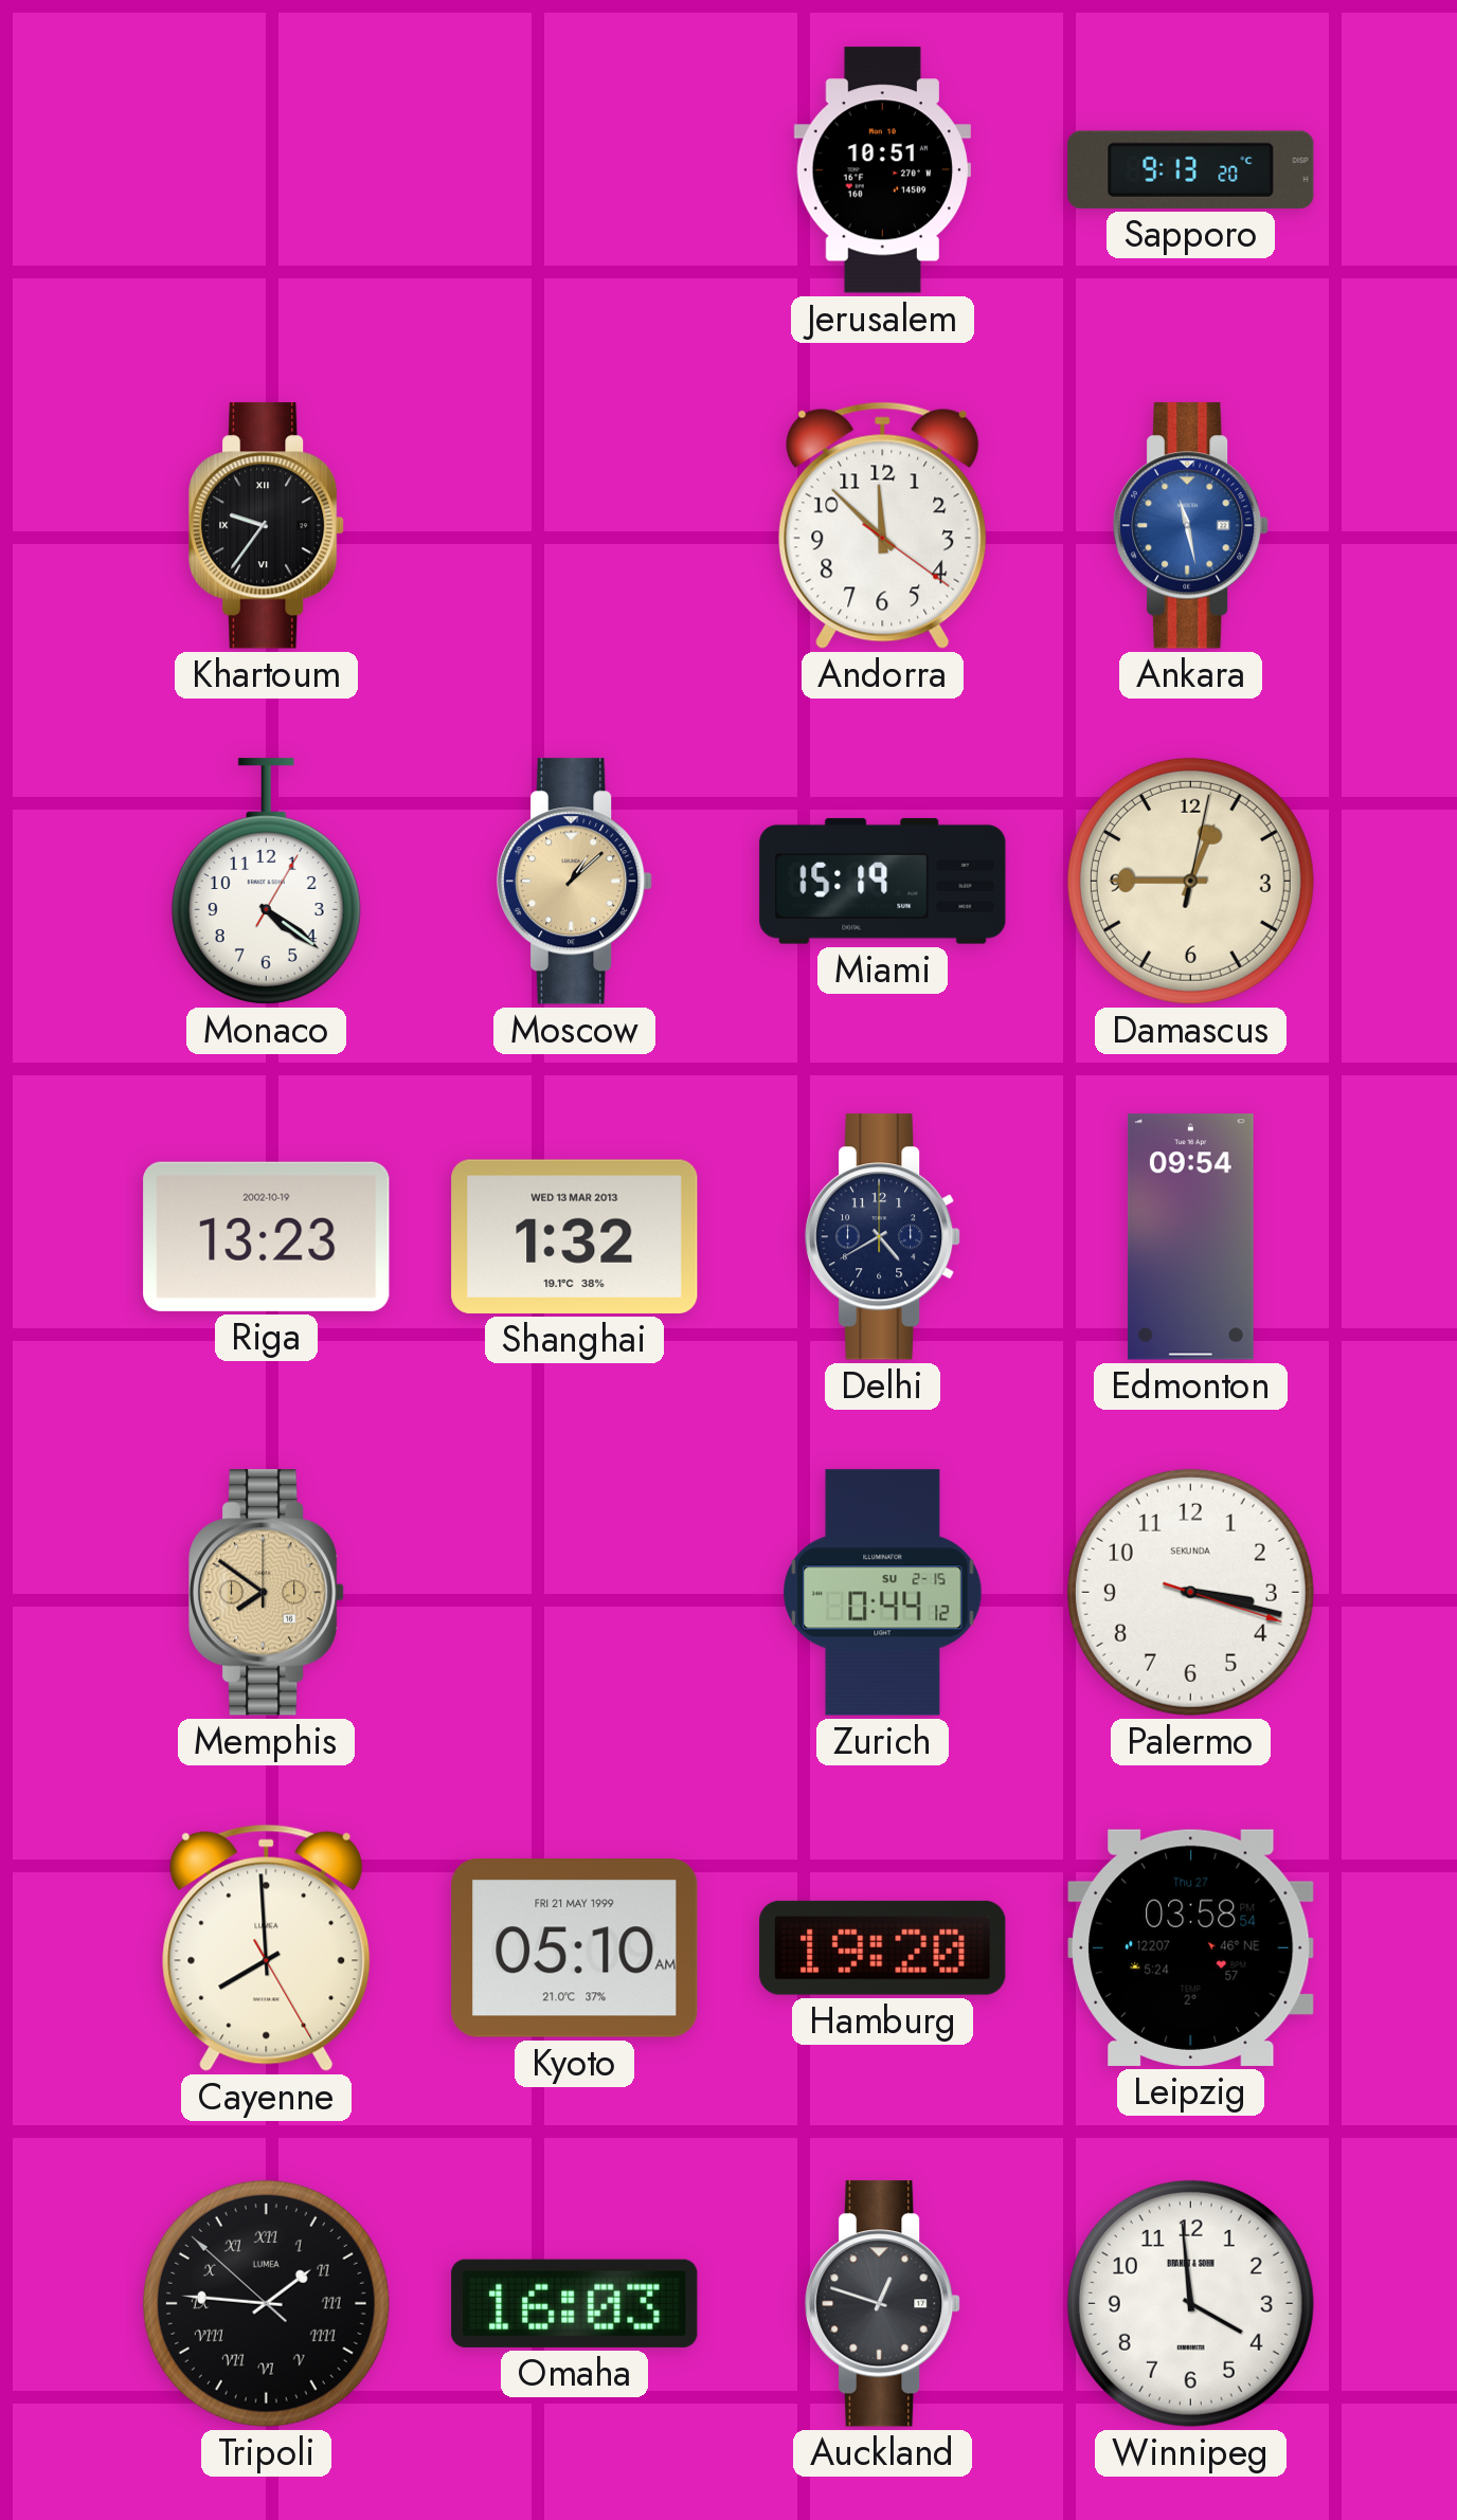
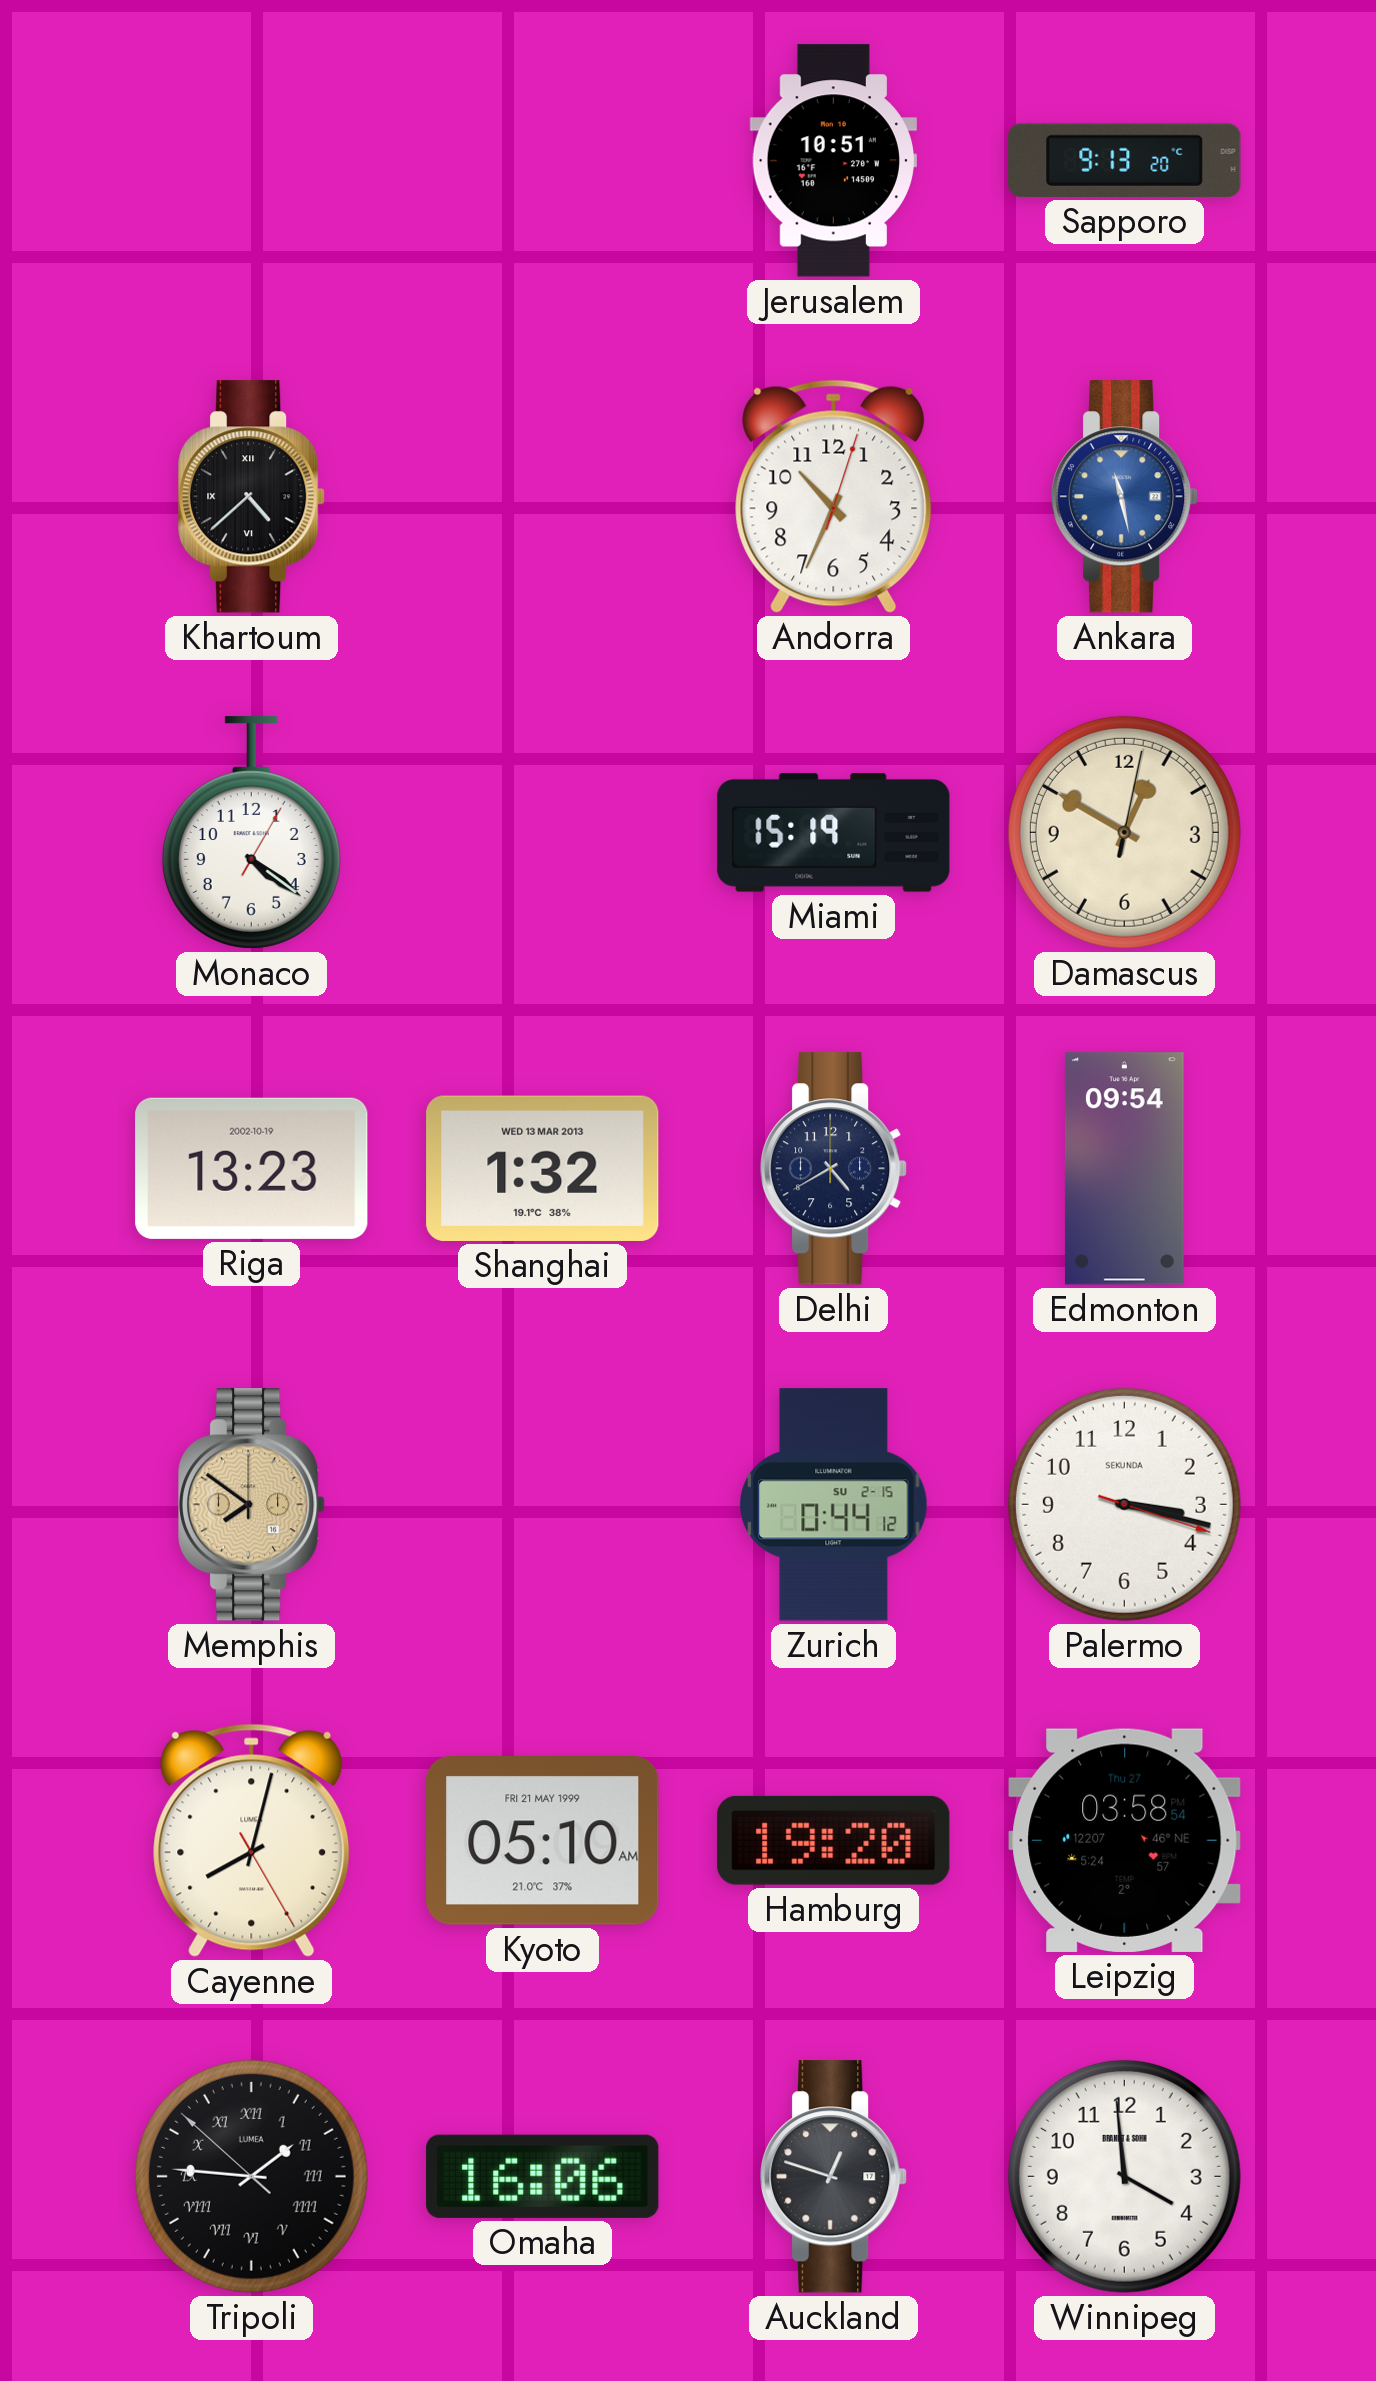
Khartoum: 9:36 -> 4:38
Andorra: 11:52 -> 10:34
Moscow: 1:08 -> none
Damascus: 12:45 -> 12:50
Cayenne: 7:59 -> 8:02
Omaha: 16:03 -> 16:06
